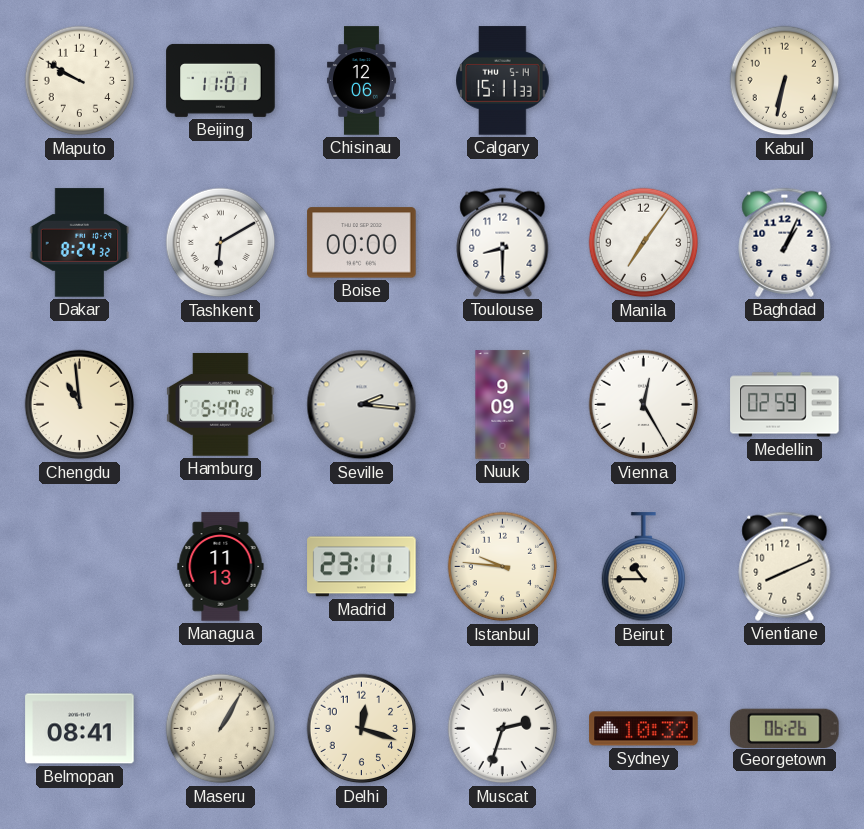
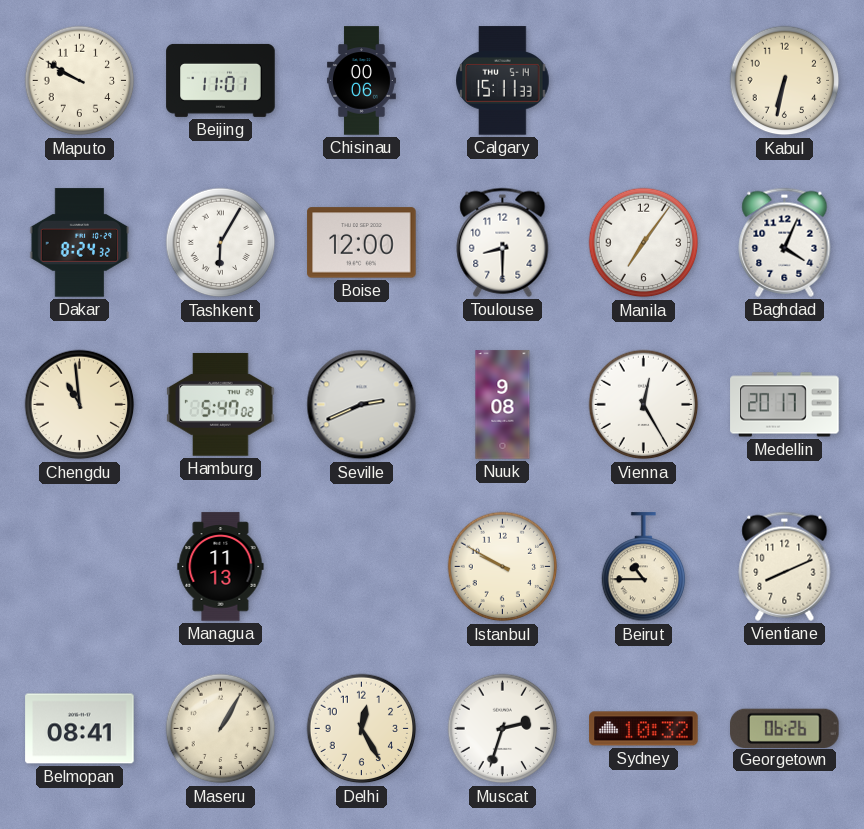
Chisinau: 12:06 -> 00:06
Tashkent: 6:10 -> 6:05
Boise: 00:00 -> 12:00
Baghdad: 1:04 -> 4:04
Seville: 2:16 -> 2:41
Nuuk: 9:09 -> 9:08
Medellin: 02:59 -> 20:17
Madrid: 23:11 -> none
Istanbul: 9:46 -> 9:50
Delhi: 12:18 -> 12:25
